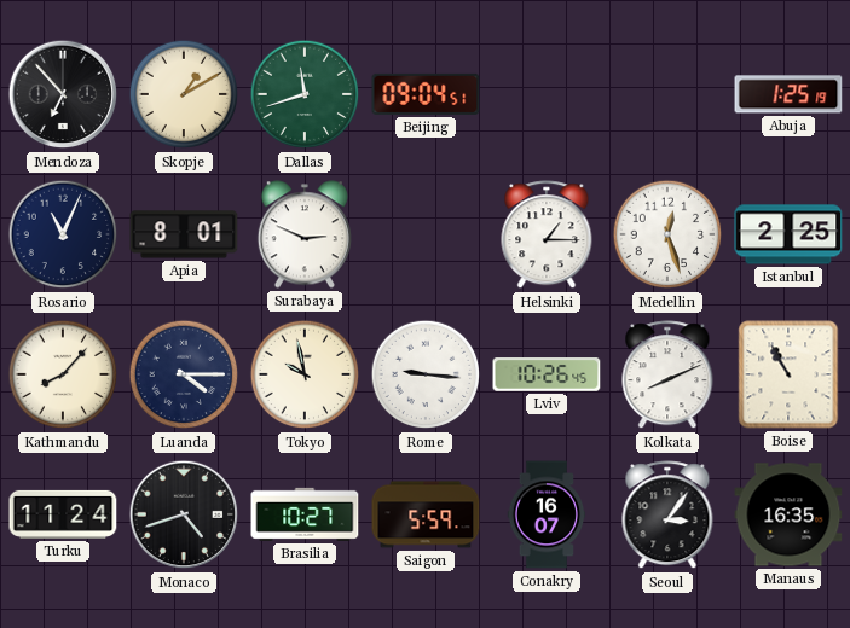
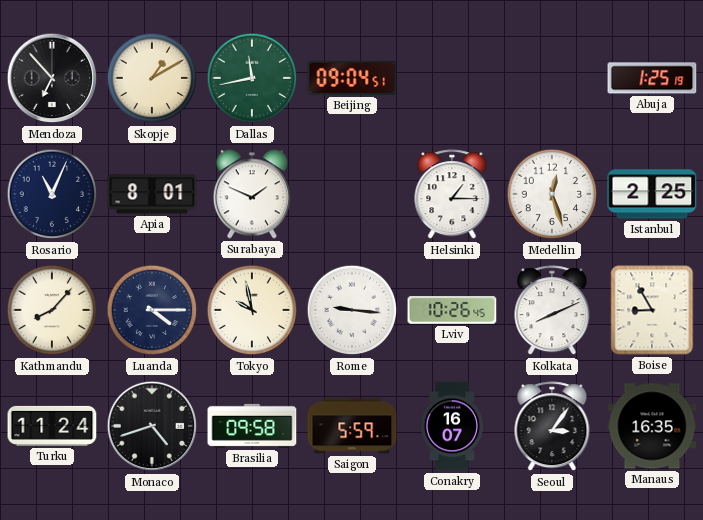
Dallas: 11:42 -> 11:43
Surabaya: 2:49 -> 1:49
Boise: 10:55 -> 8:55
Brasilia: 10:27 -> 09:58
